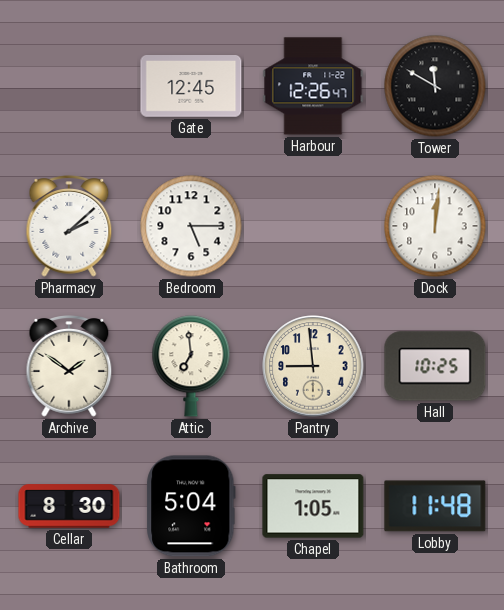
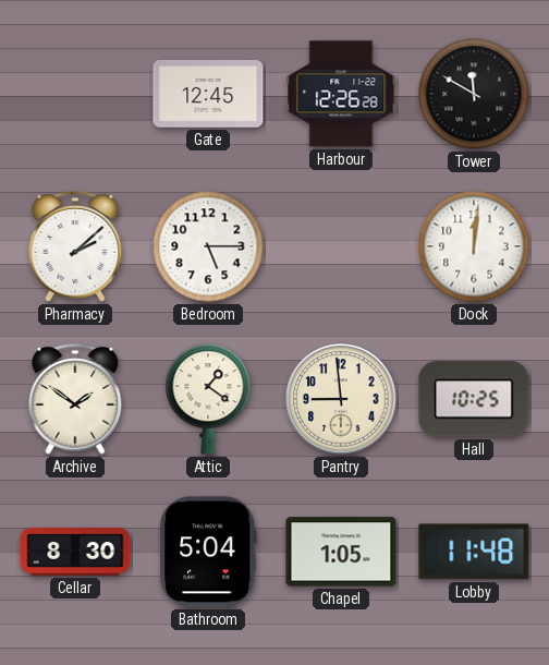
Harbour: 12:26:47 -> 12:26:28
Attic: 6:59 -> 1:21
